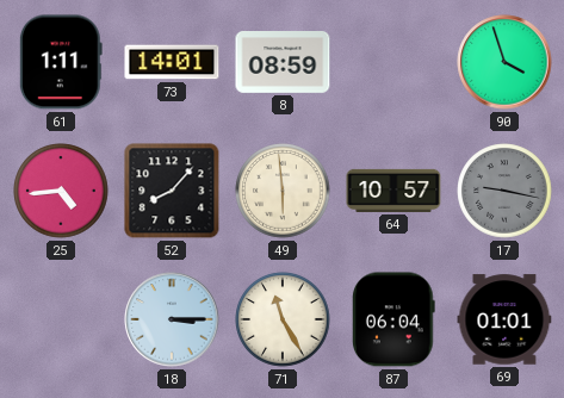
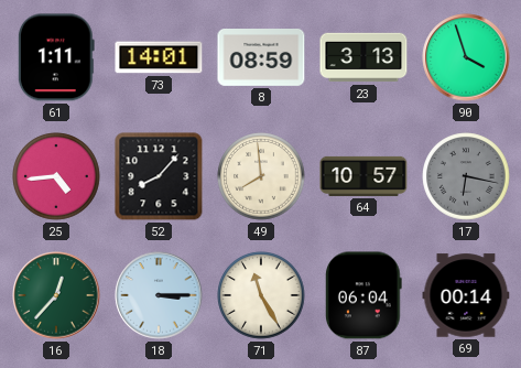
23: none -> 3:13
49: 5:59 -> 7:59
17: 9:17 -> 6:17
16: none -> 12:37
69: 01:01 -> 00:14
